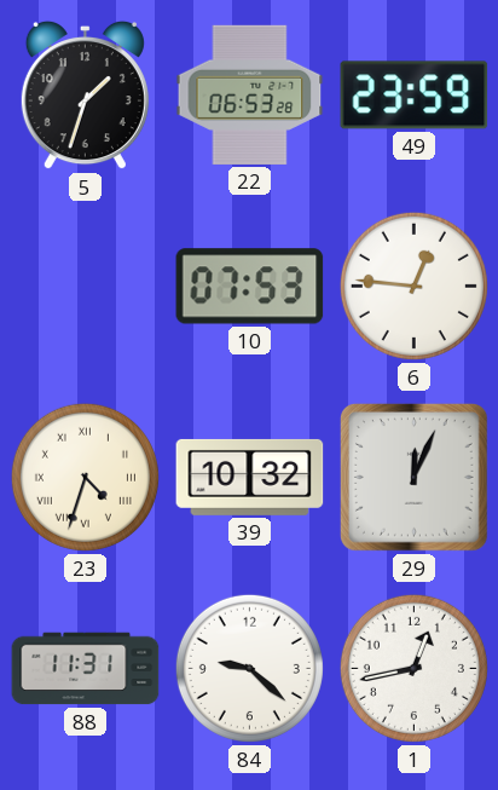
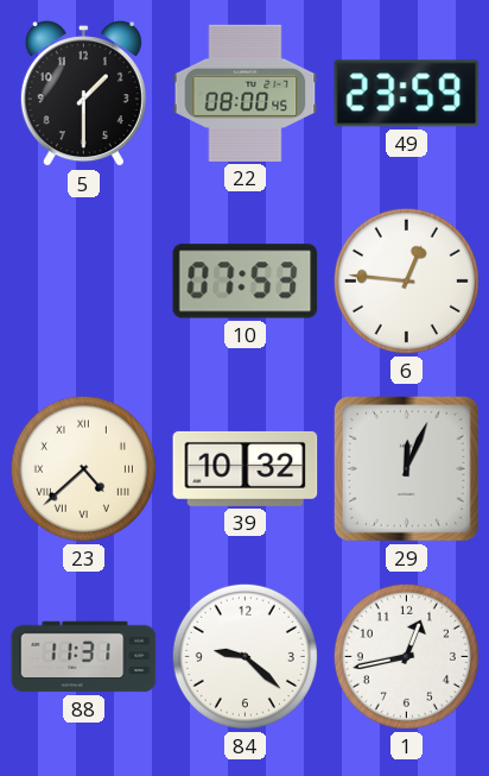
5: 1:33 -> 1:30
22: 06:53 -> 08:00
23: 4:33 -> 4:38
